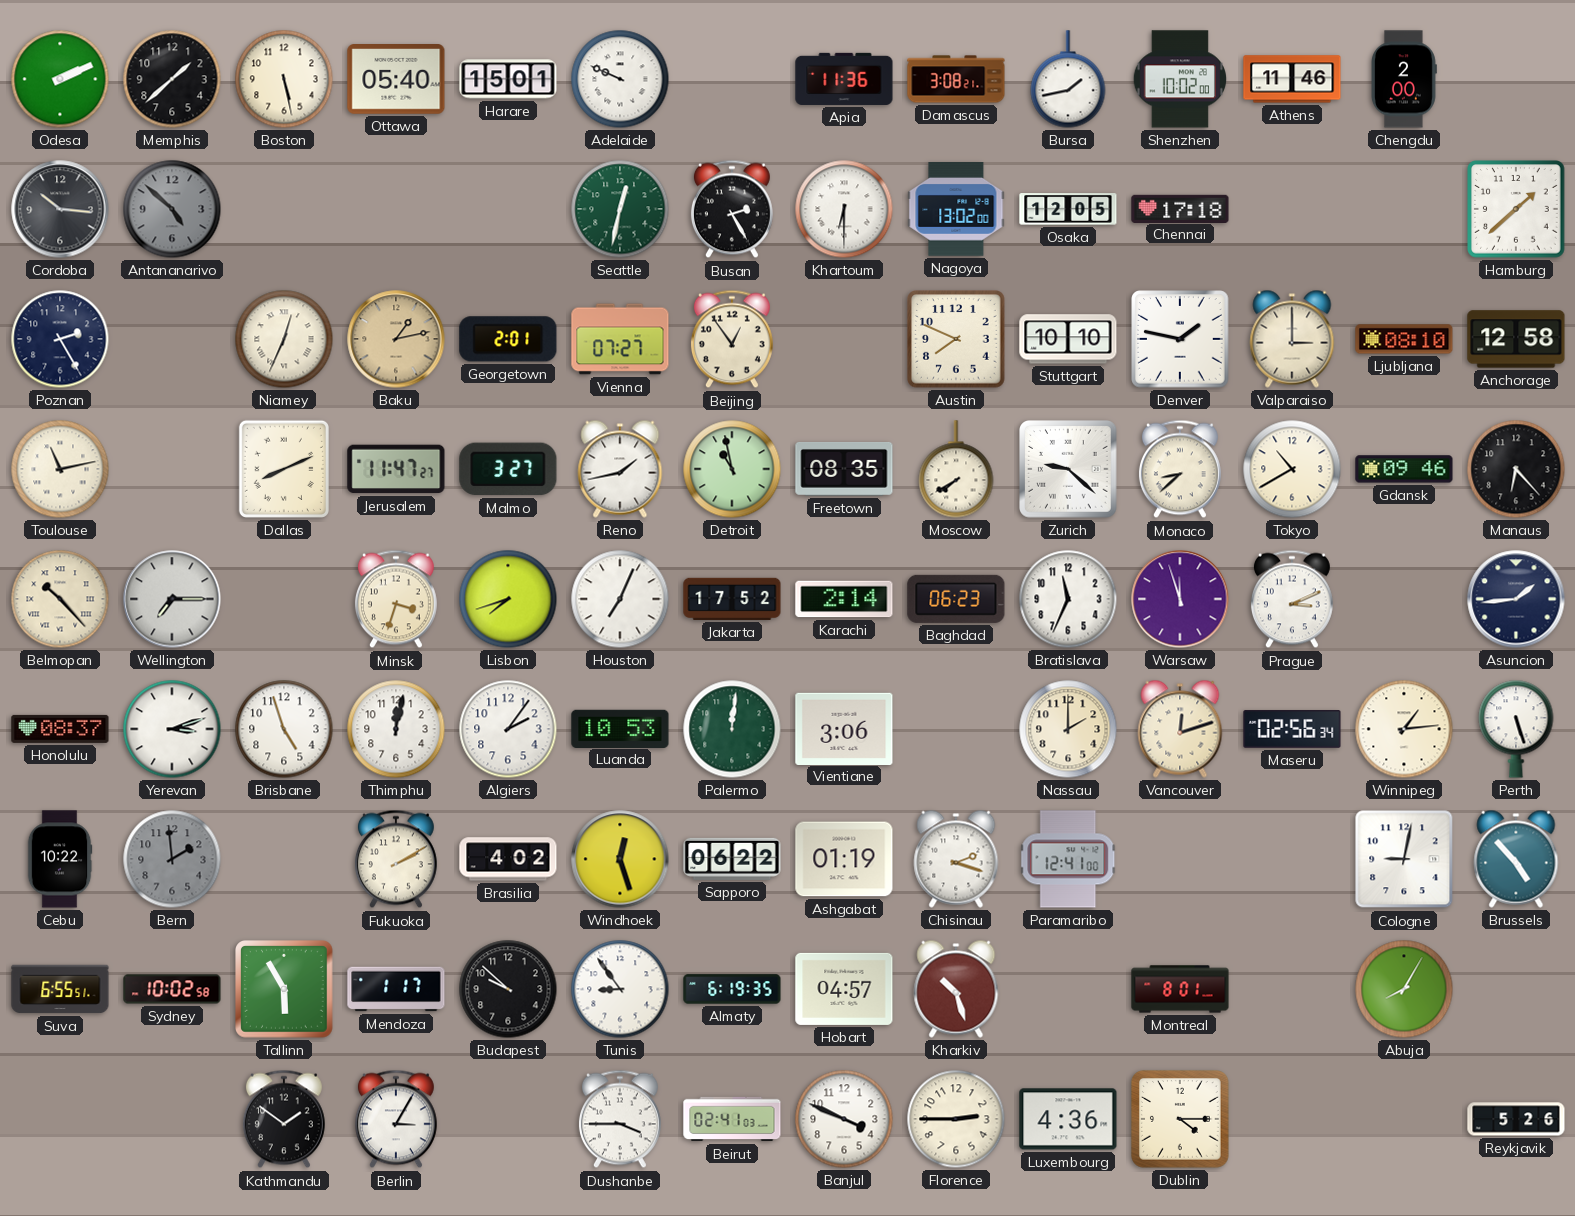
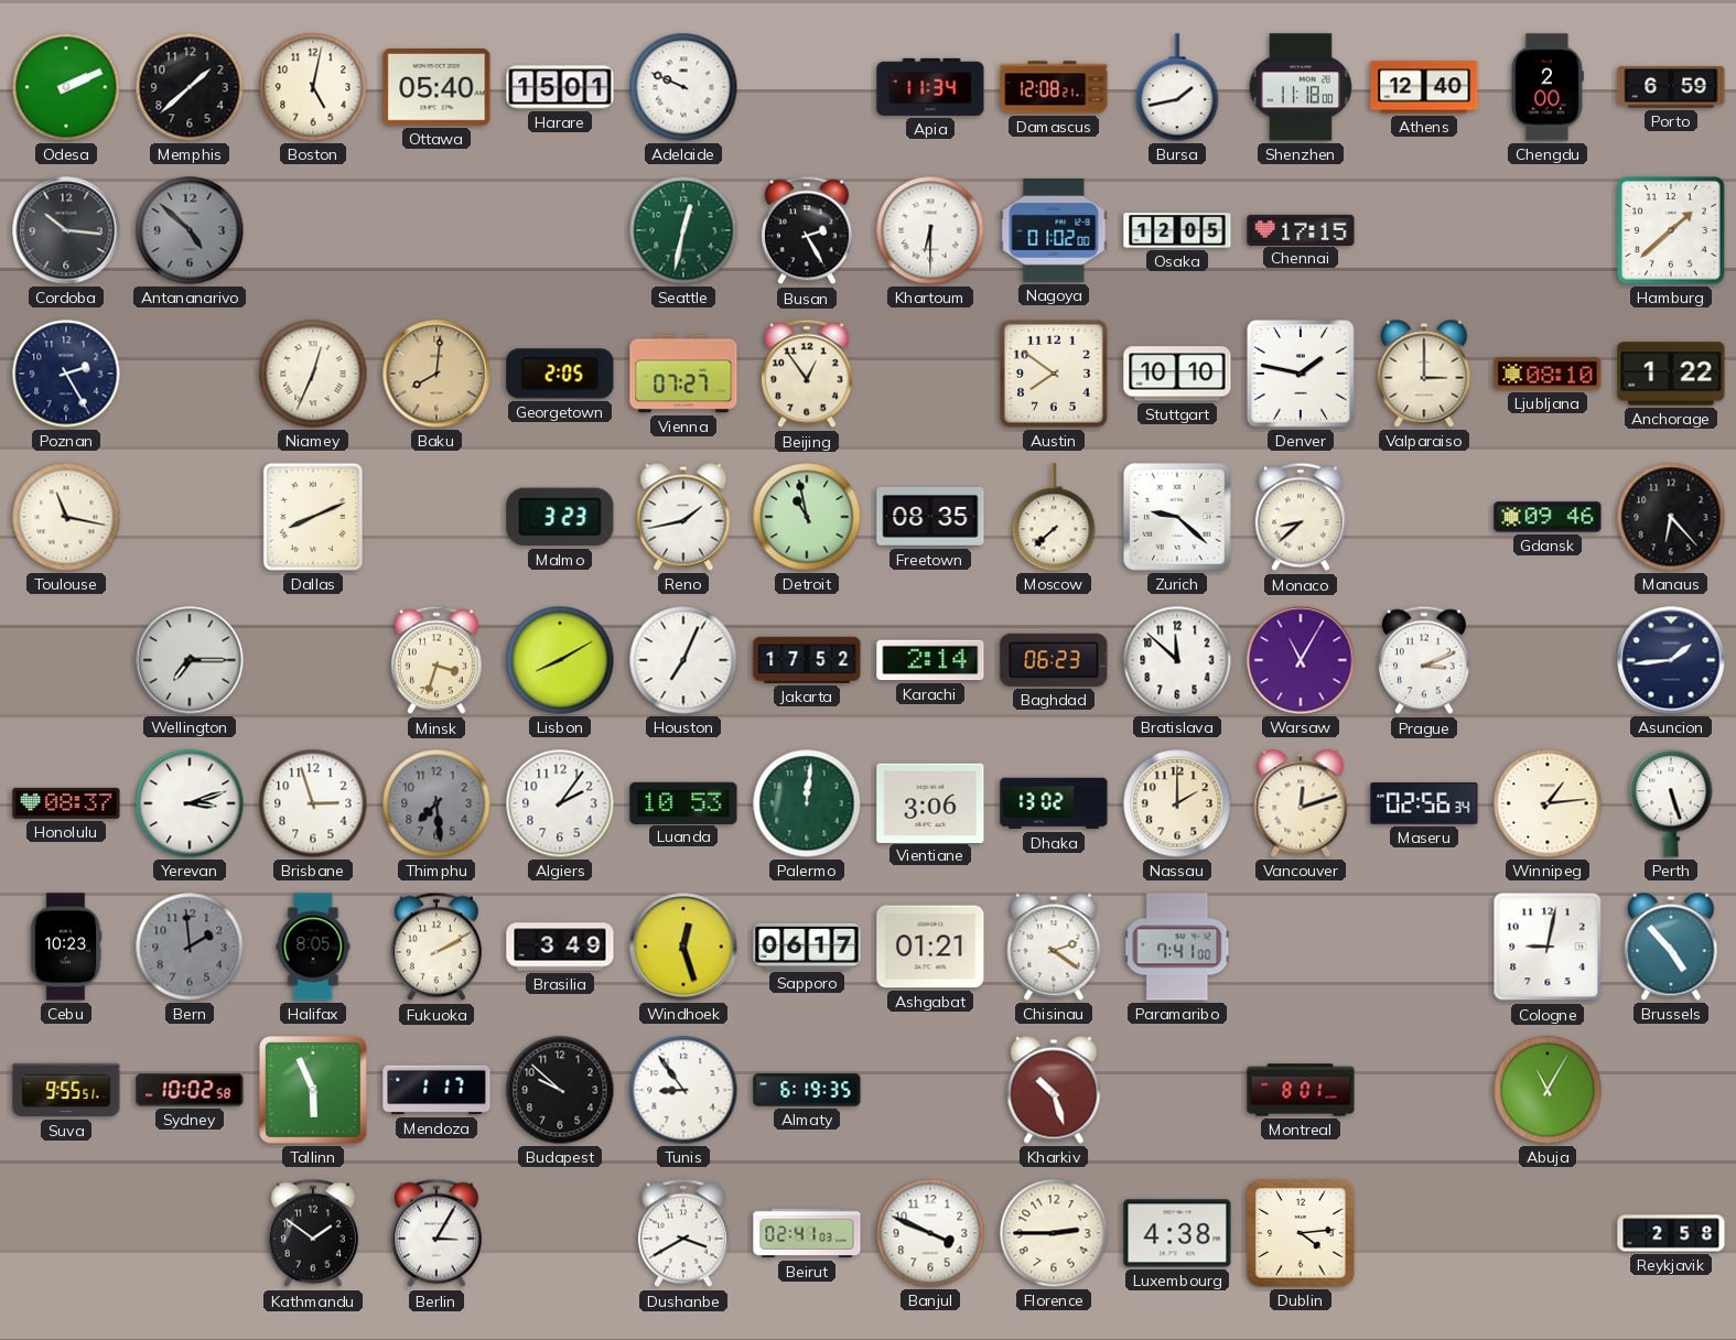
Boston: 5:28 -> 5:02
Apia: 11:36 -> 11:34
Damascus: 3:08 -> 12:08
Shenzhen: 10:02 -> 11:18
Athens: 11:46 -> 12:40
Porto: none -> 6:59
Nagoya: 13:02 -> 01:02
Chennai: 17:18 -> 17:15
Baku: 1:13 -> 8:01
Georgetown: 2:01 -> 2:05
Austin: 7:49 -> 7:51
Anchorage: 12:58 -> 1:22
Toulouse: 11:13 -> 11:17
Jerusalem: 11:47 -> none
Malmo: 3:27 -> 3:23
Moscow: 7:40 -> 7:38
Tokyo: 10:40 -> none
Belmopan: 10:23 -> none
Lisbon: 7:42 -> 8:10
Bratislava: 11:34 -> 11:52
Warsaw: 11:57 -> 11:05
Brisbane: 4:57 -> 2:57
Thimphu: 12:02 -> 7:29
Thimphu dial: white -> grey
Dhaka: none -> 13:02
Cebu: 10:22 -> 10:23
Halifax: none -> 8:05
Brasilia: 4:02 -> 3:49
Sapporo: 06:22 -> 06:17
Ashgabat: 01:19 -> 01:21
Chisinau: 2:18 -> 2:21
Paramaribo: 12:41 -> 7:41
Suva: 6:55 -> 9:55
Tallinn: 5:55 -> 5:56
Hobart: 04:57 -> none
Abuja: 8:05 -> 11:05
Dushanbe: 3:45 -> 3:40
Luxembourg: 4:36 -> 4:38
Dublin: 4:15 -> 4:14
Reykjavik: 5:26 -> 2:58
